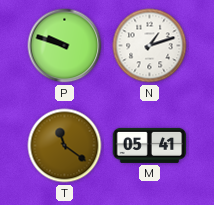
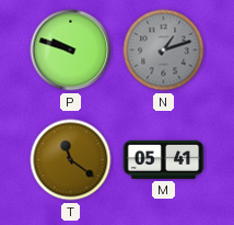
N dial: white -> grey
